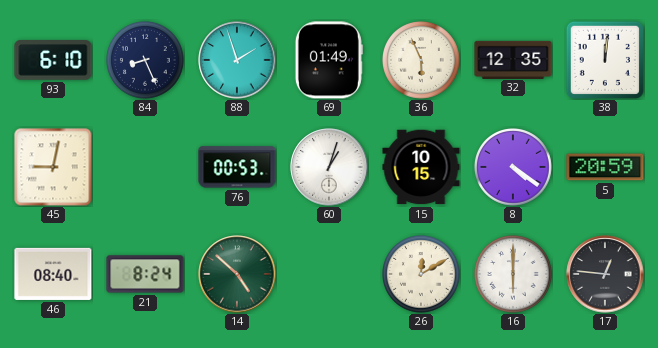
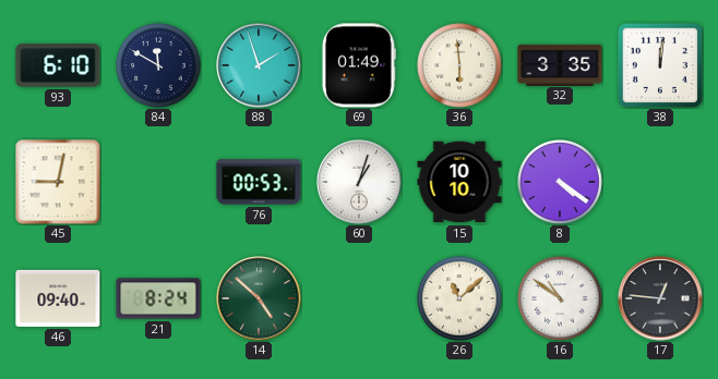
84: 8:26 -> 11:50
36: 5:56 -> 5:59
32: 12:35 -> 3:35
15: 10:15 -> 10:10
5: 20:59 -> none
46: 08:40 -> 09:40
26: 12:10 -> 11:08
16: 6:00 -> 10:51
